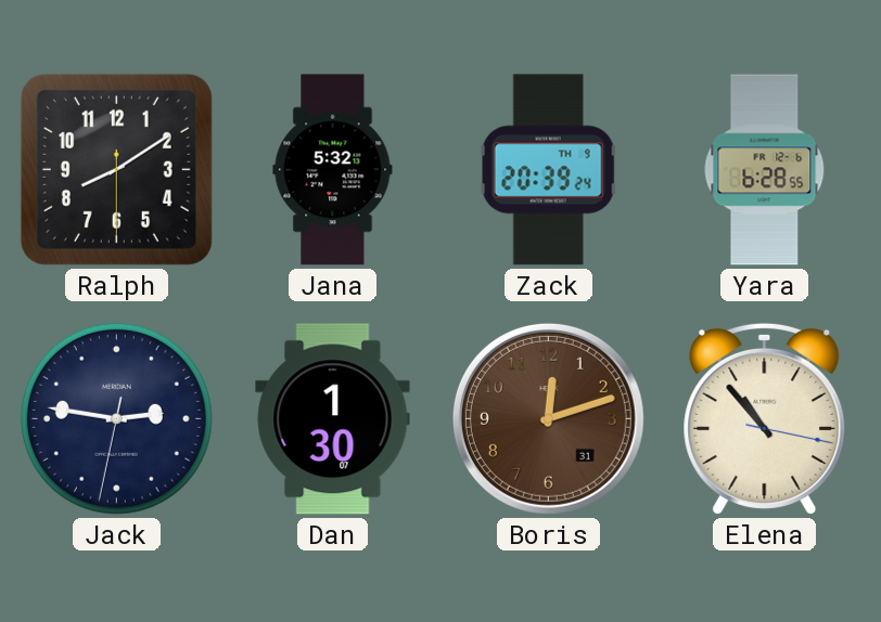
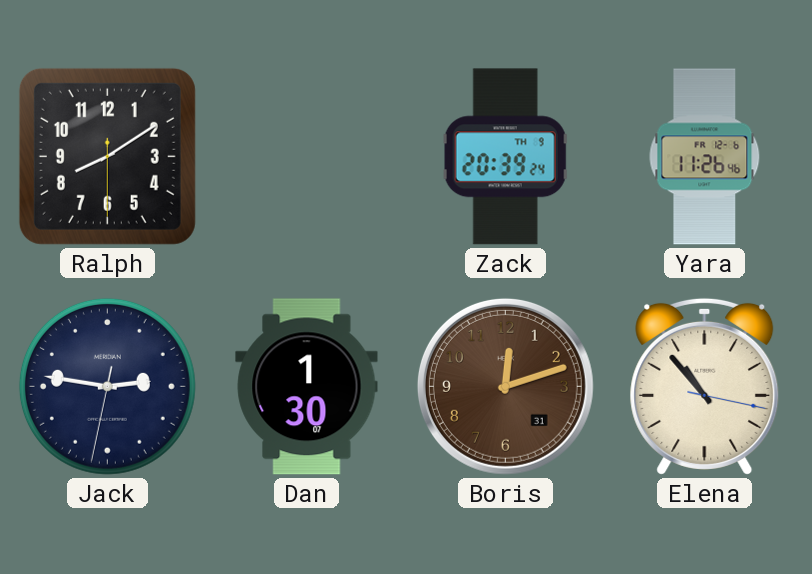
Jana: 5:32 -> none
Yara: 6:28 -> 11:26
